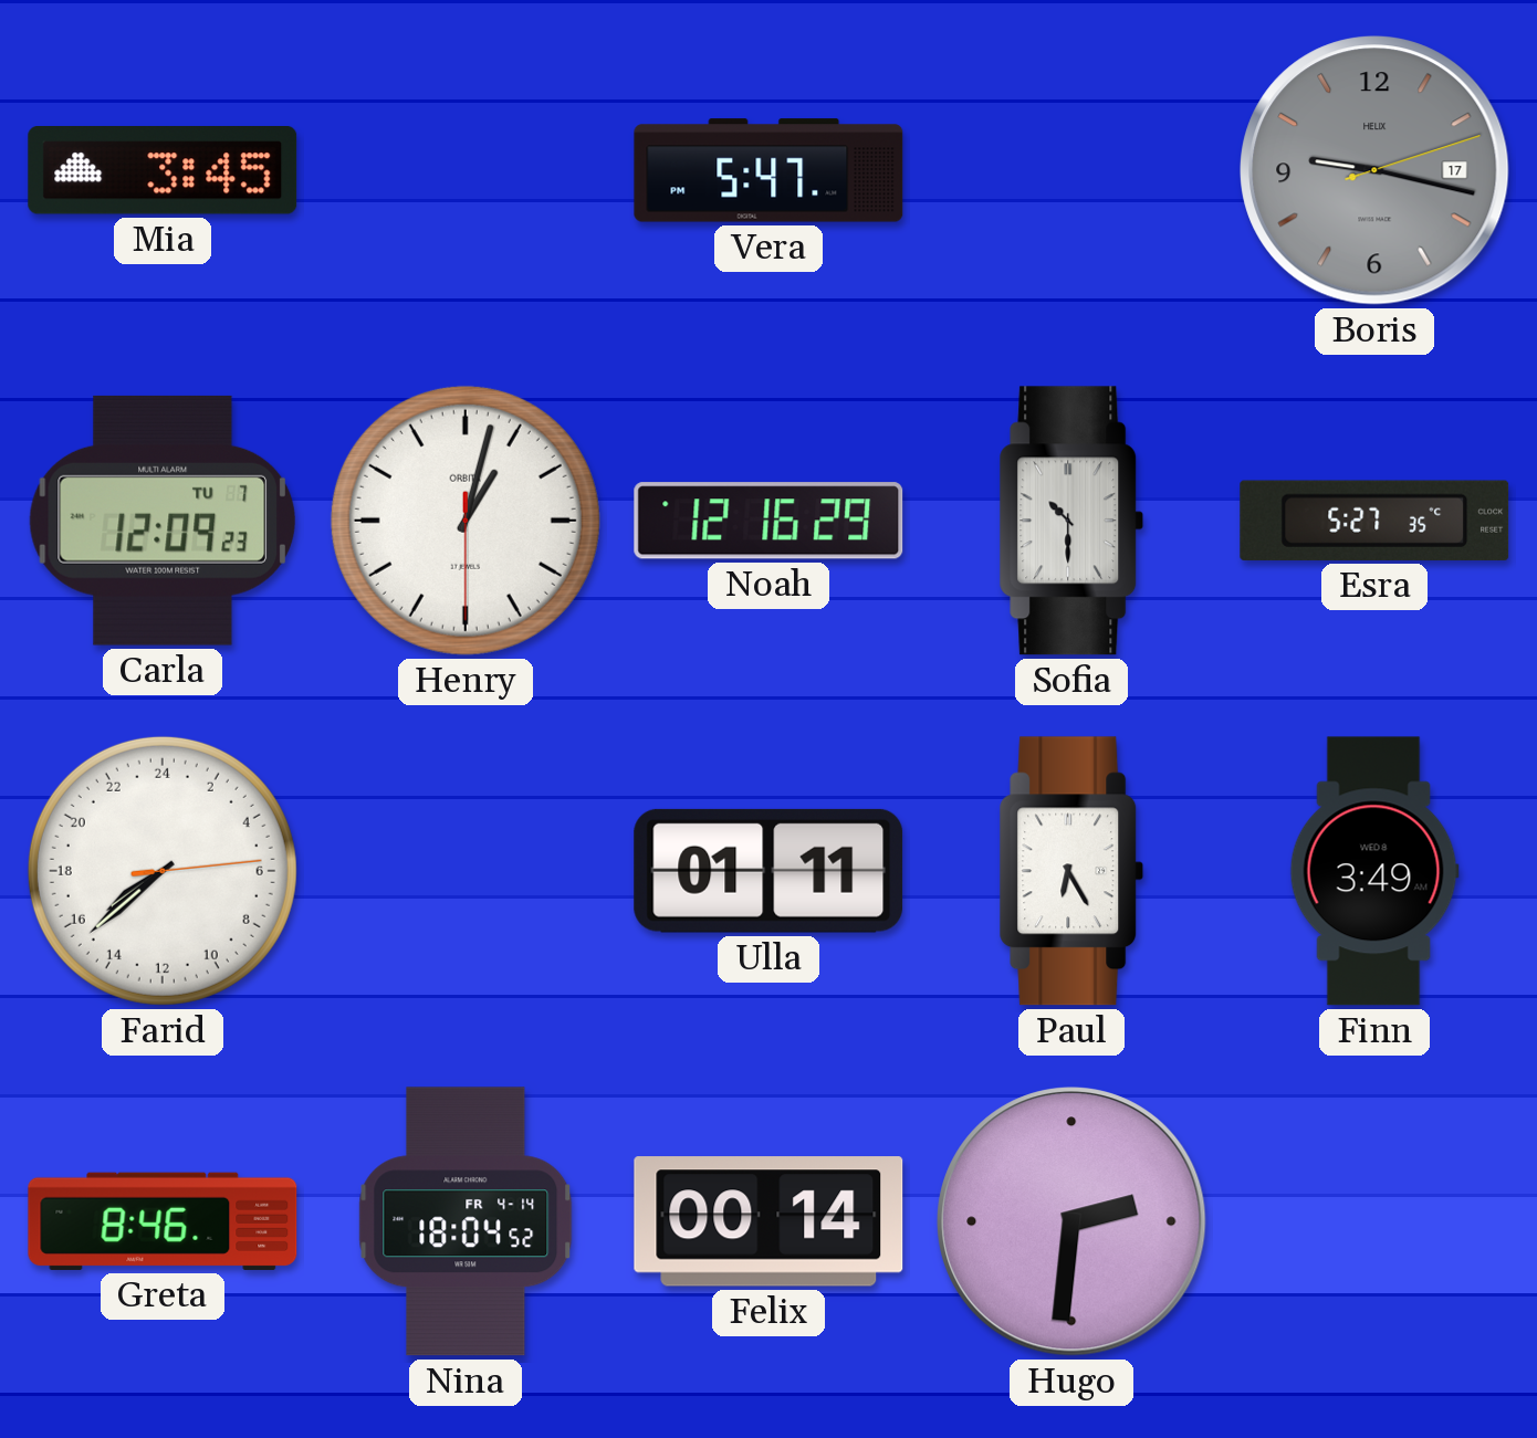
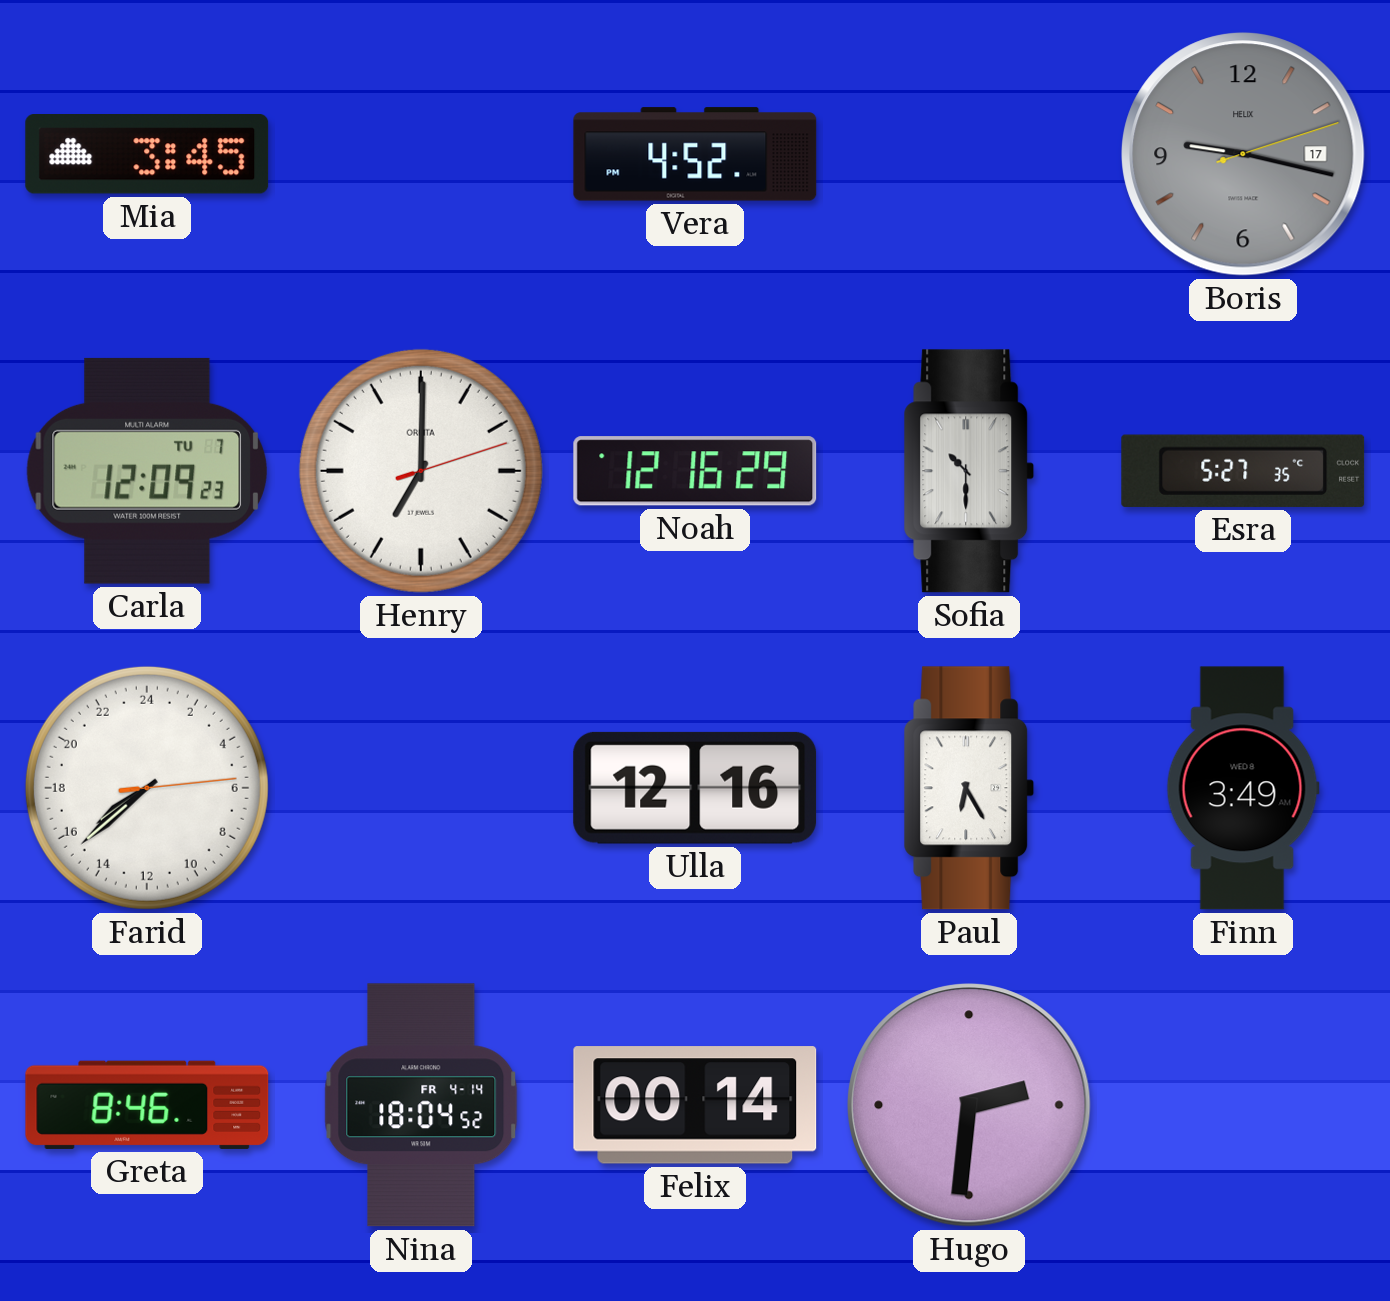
Vera: 5:47 -> 4:52
Henry: 1:02 -> 7:00
Ulla: 01:11 -> 12:16
